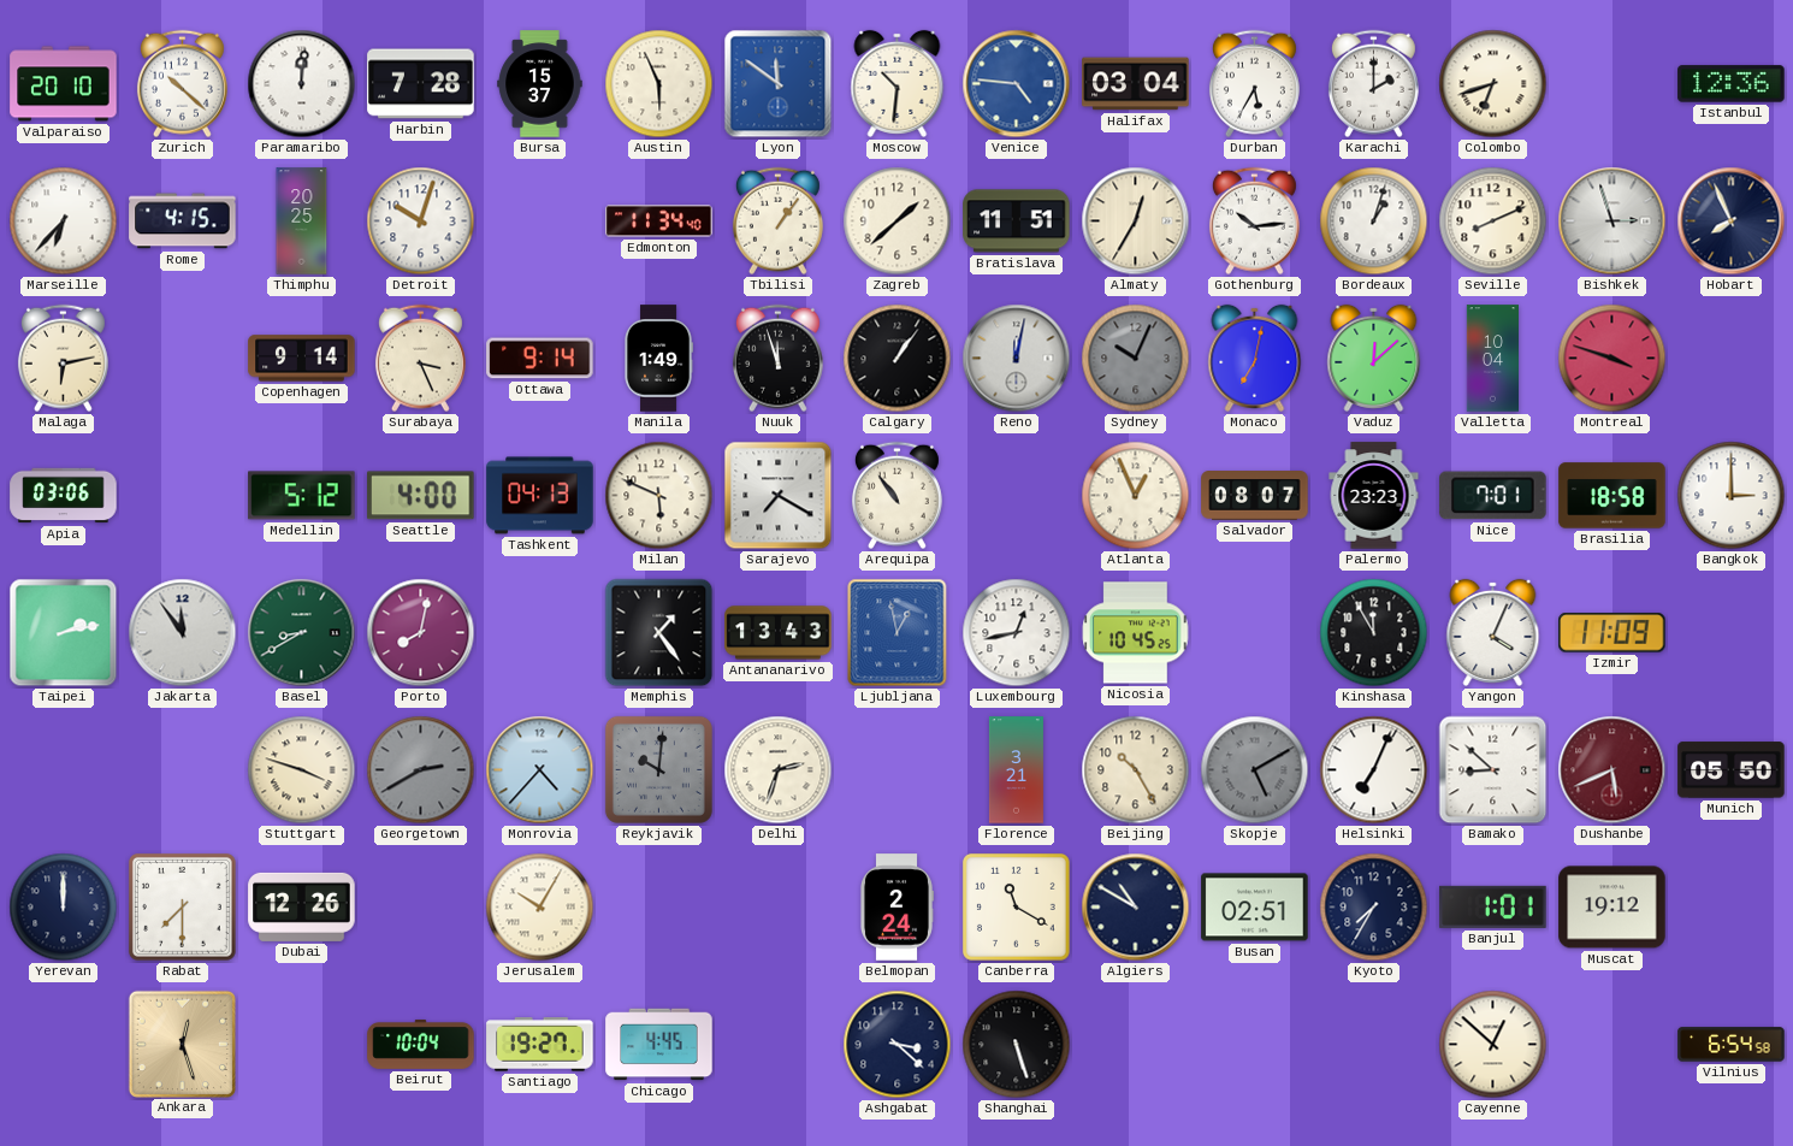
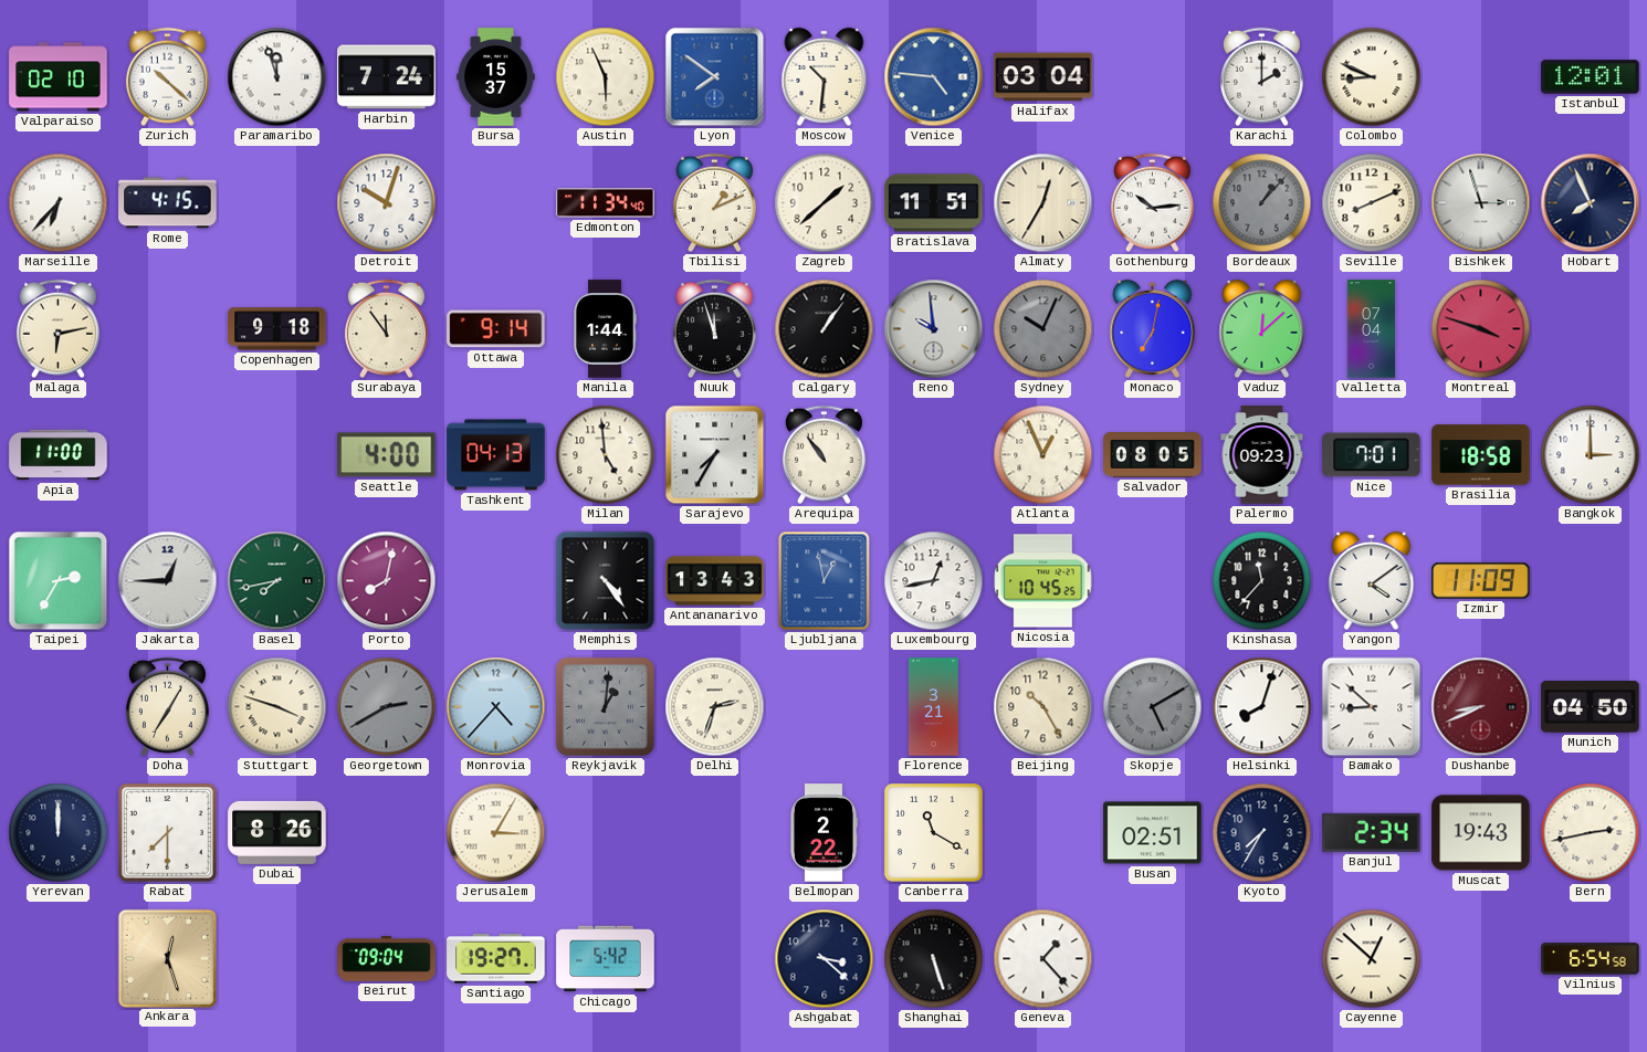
Valparaiso: 20:10 -> 02:10
Paramaribo: 12:01 -> 11:57
Harbin: 7:28 -> 7:24
Lyon: 11:51 -> 7:51
Durban: 5:35 -> none
Colombo: 6:42 -> 8:49
Istanbul: 12:36 -> 12:01
Thimphu: 20:25 -> none
Tbilisi: 1:06 -> 1:11
Bordeaux: 1:03 -> 1:07
Bordeaux dial: white -> grey
Copenhagen: 9:14 -> 9:18
Surabaya: 3:26 -> 11:54
Manila: 1:49 -> 1:44
Reno: 12:02 -> 9:59
Valletta: 10:04 -> 07:04
Apia: 03:06 -> 11:00
Medellin: 5:12 -> none
Milan: 5:49 -> 4:59
Sarajevo: 7:20 -> 7:35
Salvador: 08:07 -> 08:05
Palermo: 23:23 -> 09:23
Taipei: 2:13 -> 2:35
Jakarta: 11:54 -> 12:45
Basel: 8:40 -> 7:43
Memphis: 1:24 -> 4:24
Kinshasa: 11:55 -> 11:37
Yangon: 4:04 -> 4:09
Doha: none -> 7:05
Reykjavik: 10:01 -> 1:01
Helsinki: 7:04 -> 8:03
Dushanbe: 5:41 -> 8:41
Munich: 05:50 -> 04:50
Dubai: 12:26 -> 8:26
Jerusalem: 10:05 -> 3:05
Belmopan: 2:24 -> 2:22
Algiers: 10:50 -> none
Banjul: 1:01 -> 2:34
Muscat: 19:12 -> 19:43
Bern: none -> 2:43
Beirut: 10:04 -> 09:04
Chicago: 4:45 -> 5:42
Geneva: none -> 1:23
